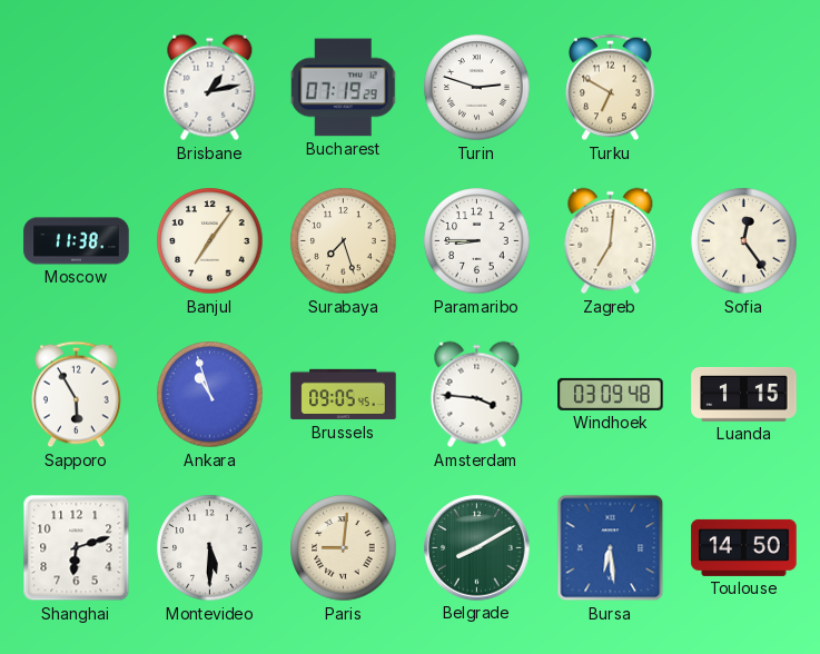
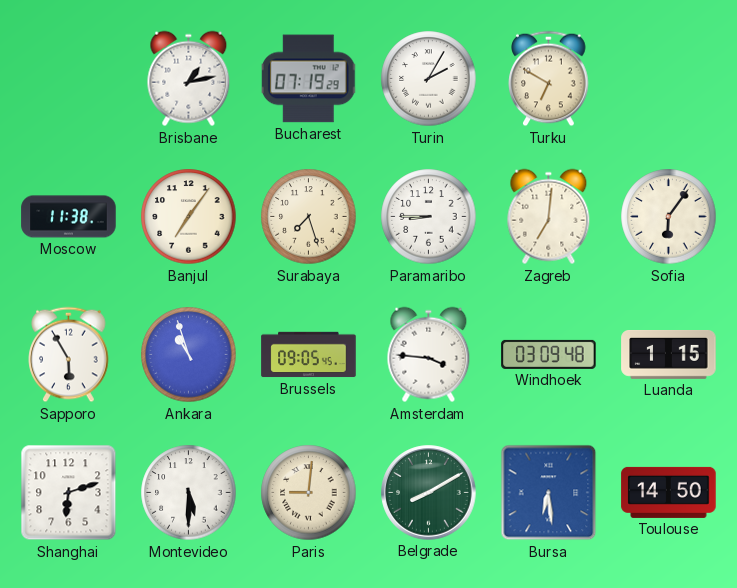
Turin: 2:48 -> 2:05
Sofia: 12:24 -> 6:06
